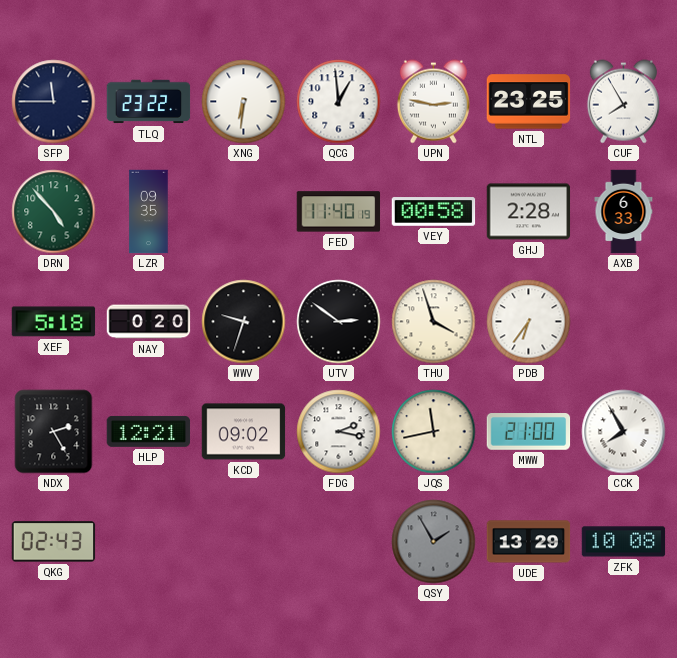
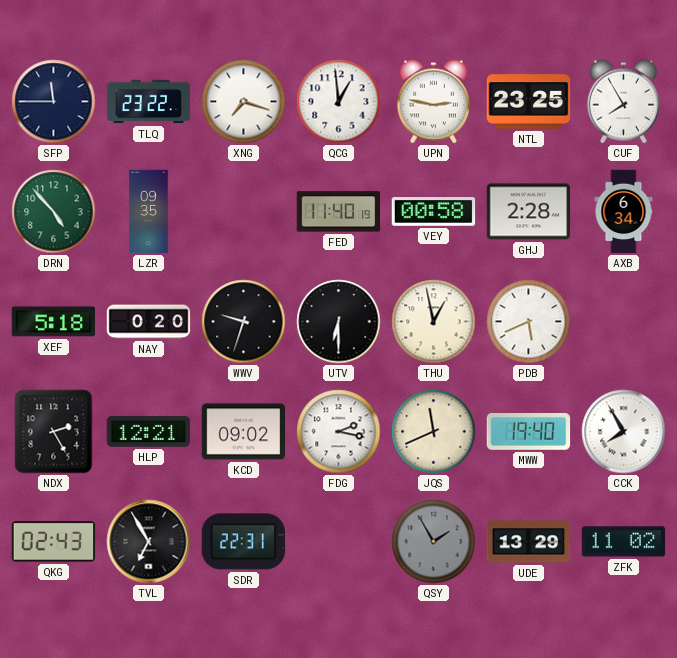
XNG: 6:31 -> 7:18
AXB: 6:33 -> 6:34
UTV: 2:51 -> 6:30
THU: 3:57 -> 12:58
PDB: 6:36 -> 5:41
JQS: 11:43 -> 11:41
MWW: 21:00 -> 19:40
TVL: none -> 6:55
SDR: none -> 22:31
ZFK: 10:08 -> 11:02
